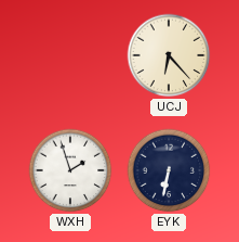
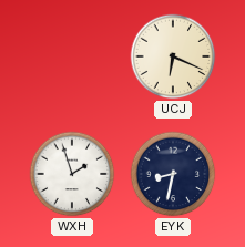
UCJ: 6:23 -> 6:19
EYK: 6:32 -> 8:32
